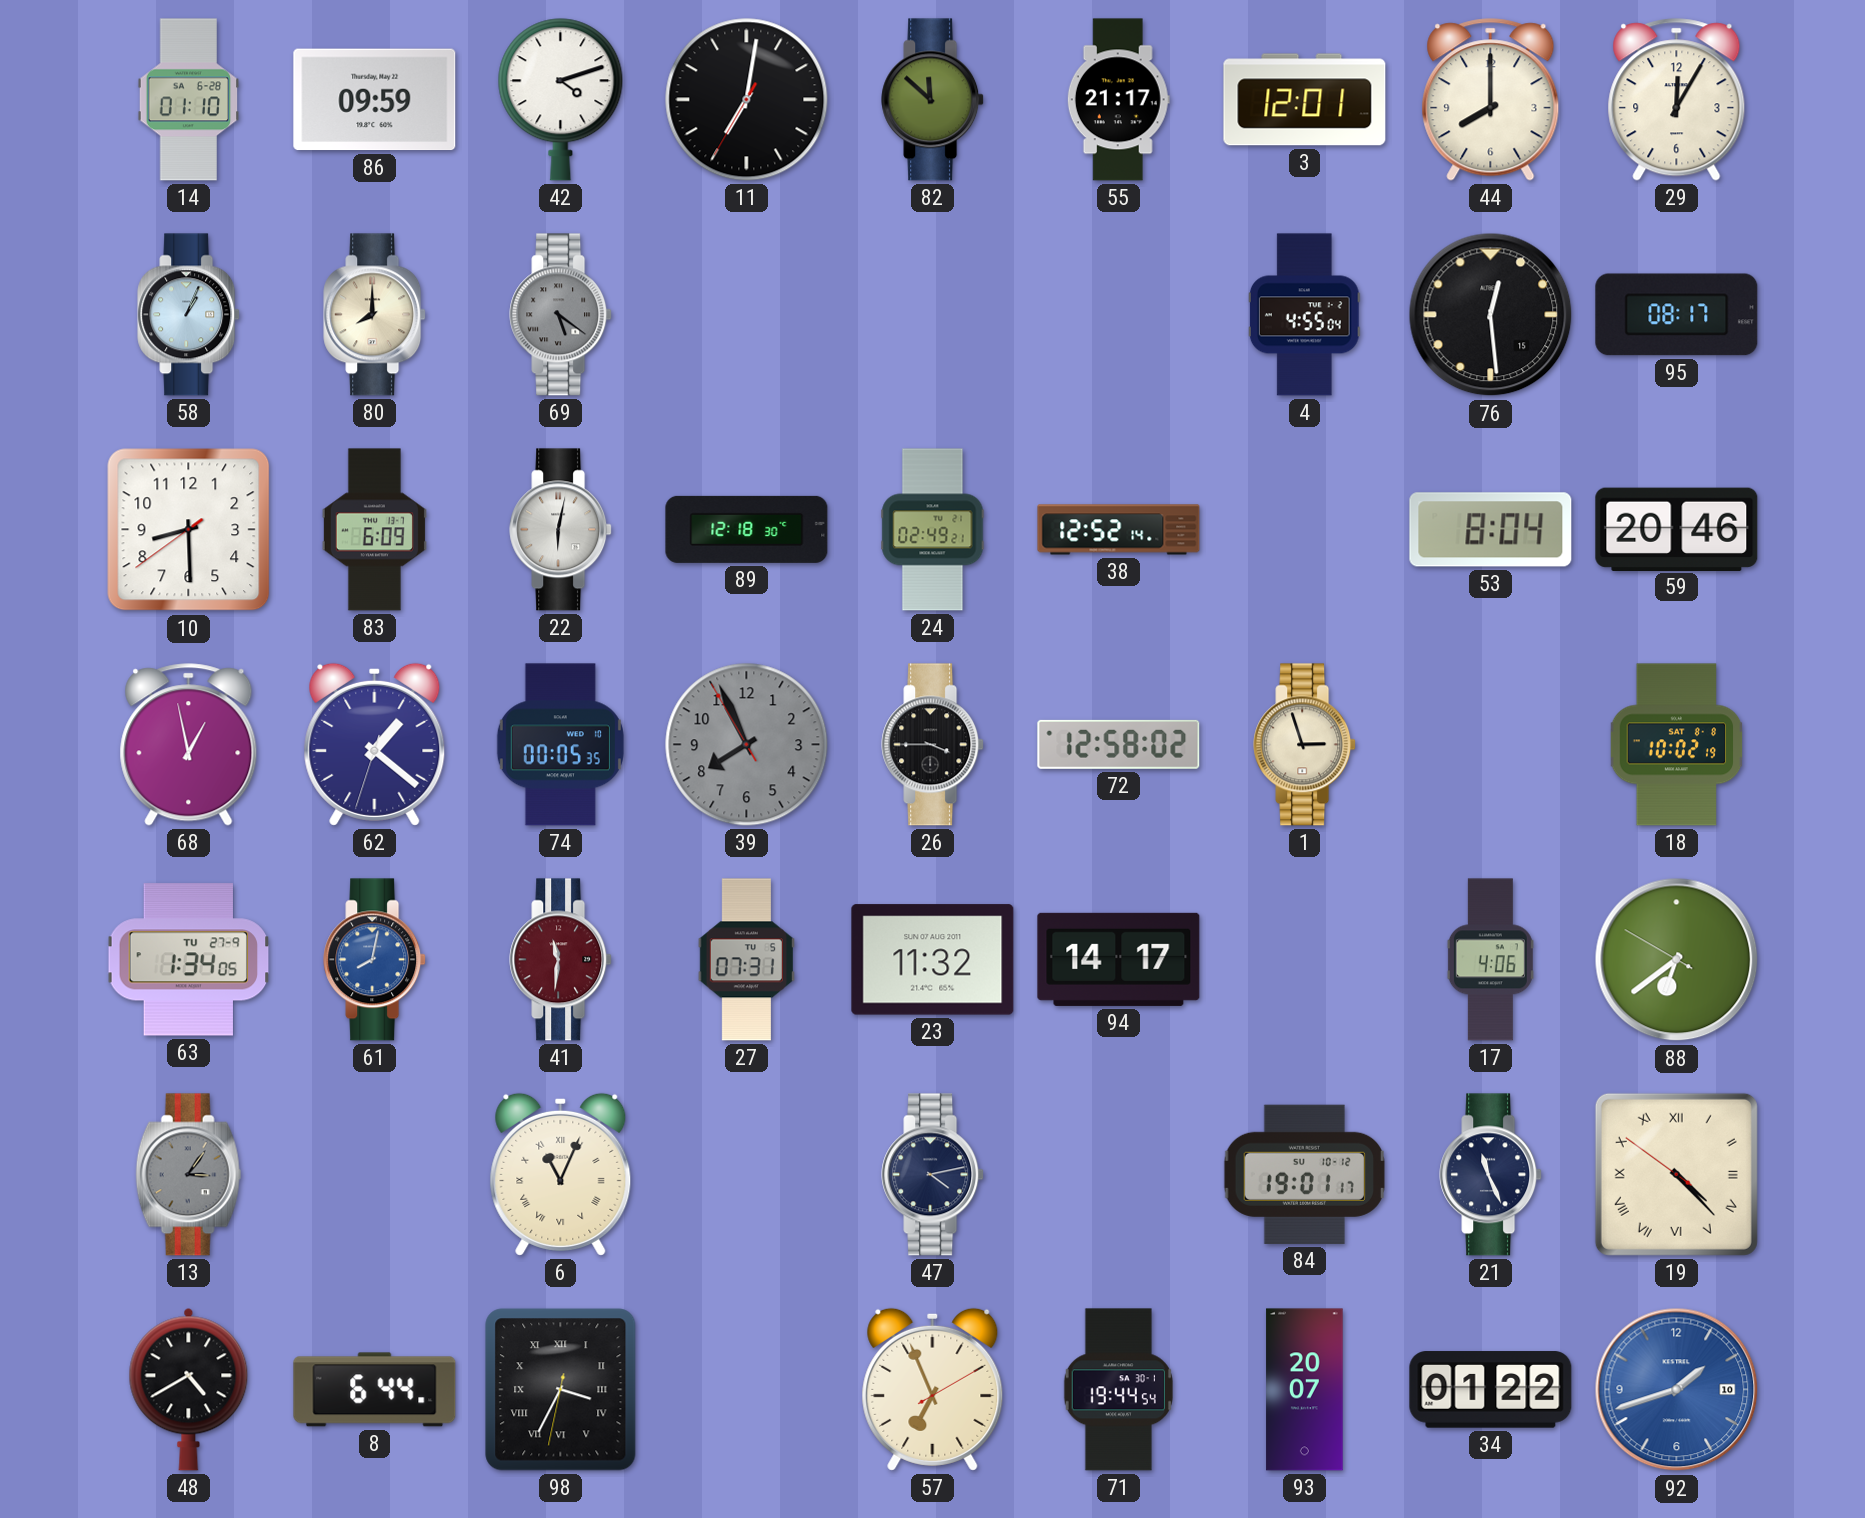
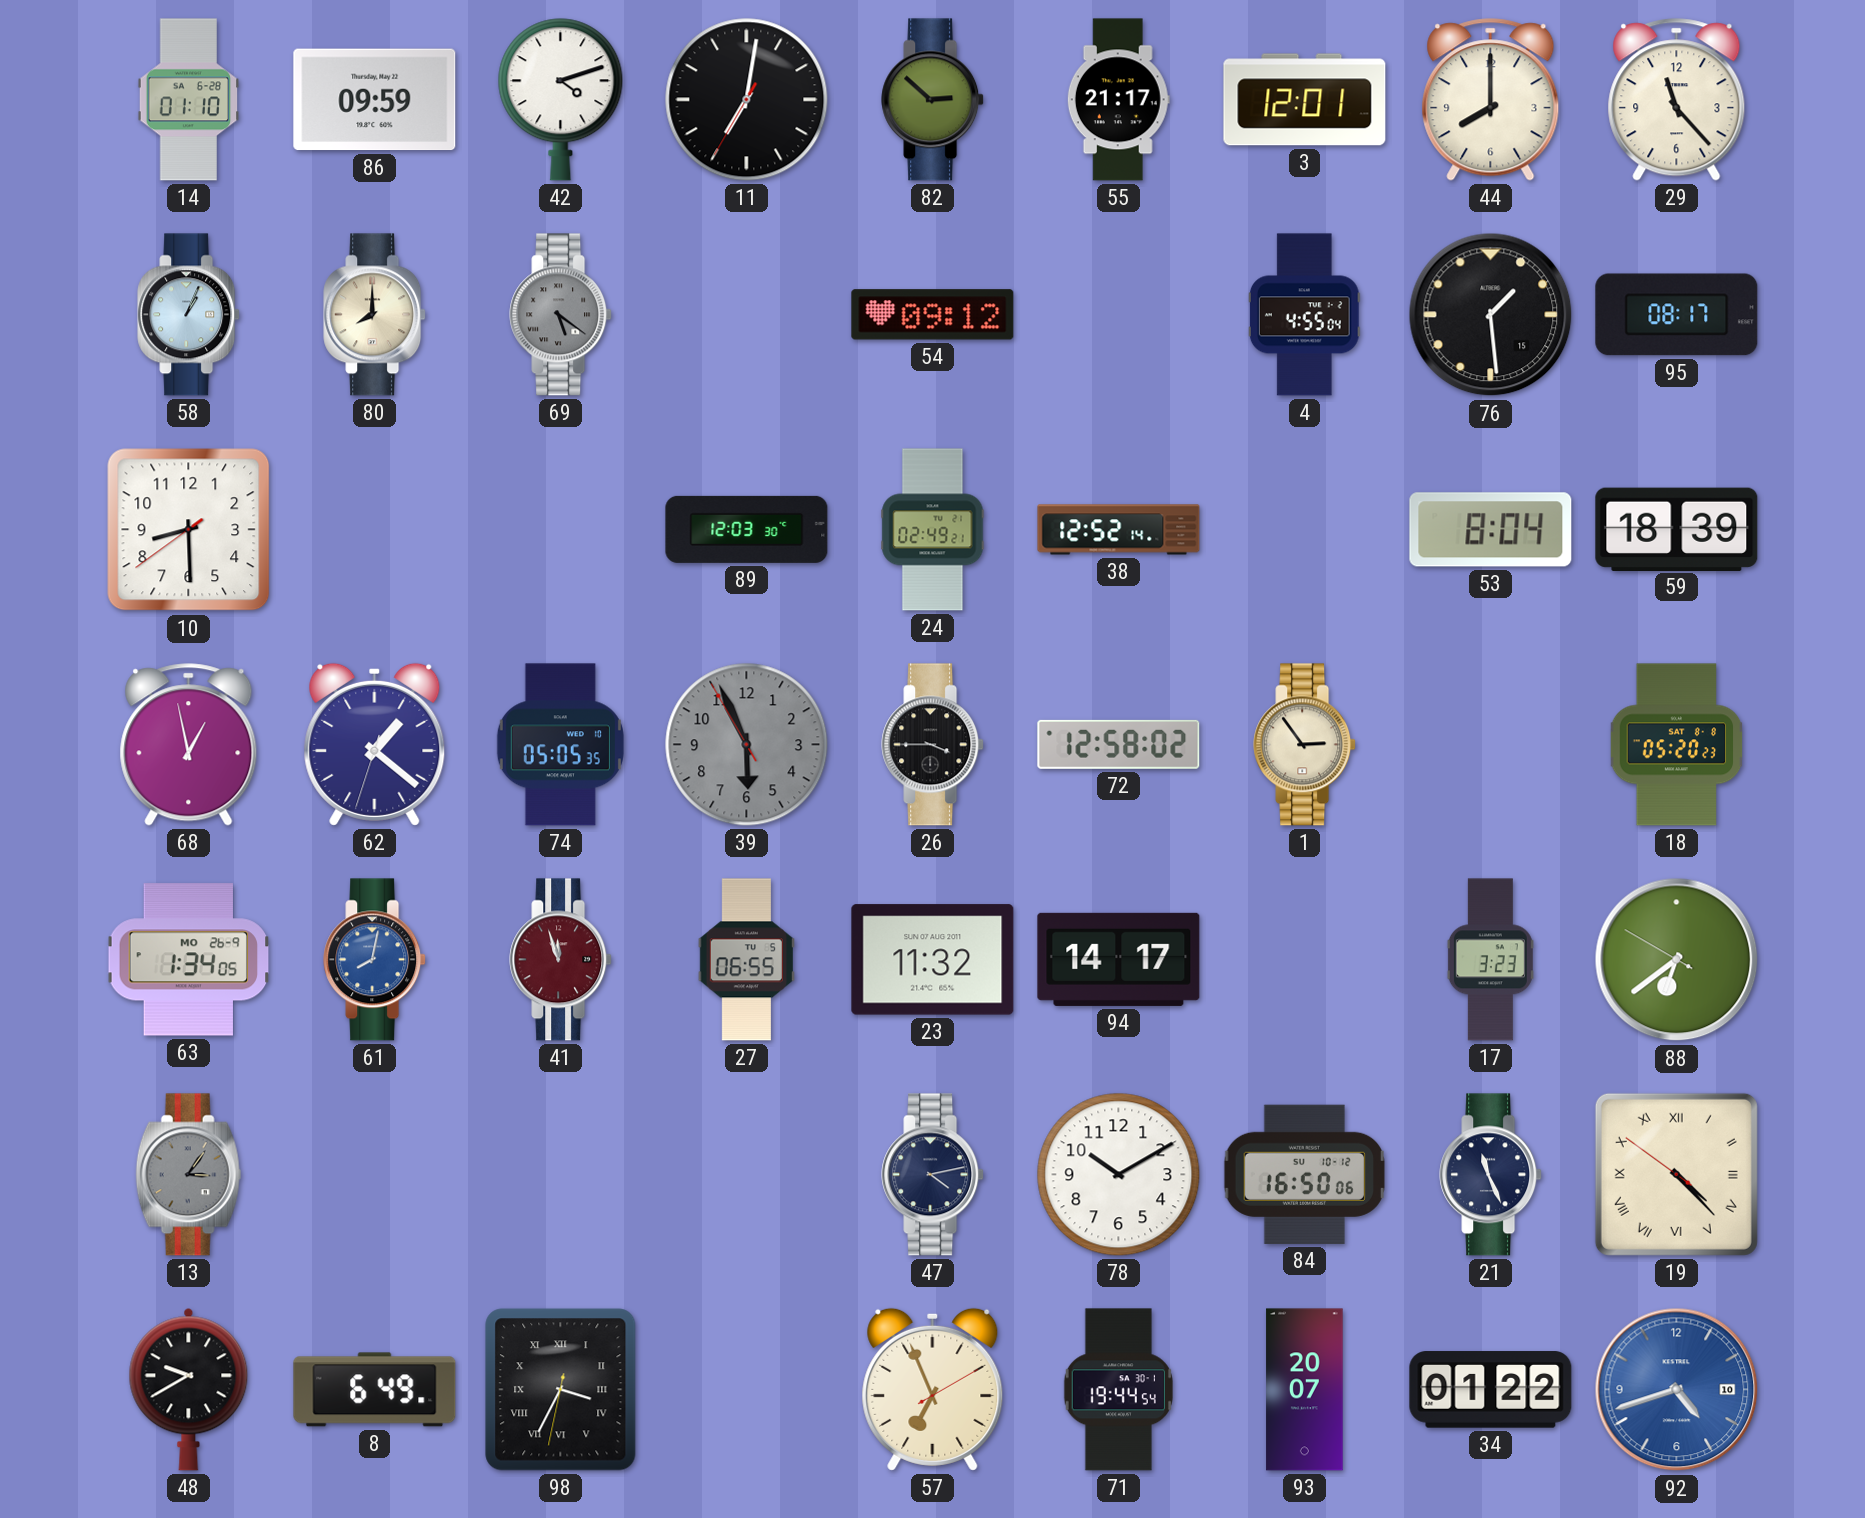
82: 11:52 -> 2:52
29: 12:05 -> 11:23
54: none -> 09:12
76: 12:29 -> 1:29
83: 6:09 -> none
22: 6:02 -> none
89: 12:18 -> 12:03
59: 20:46 -> 18:39
74: 00:05 -> 05:05
39: 7:55 -> 5:55
1: 2:57 -> 2:54
18: 10:02 -> 05:20
63 date: TU 27-9 -> MO 26-9
41: 11:31 -> 11:57
27: 07:31 -> 06:55
17: 4:06 -> 3:23
6: 11:04 -> none
78: none -> 10:10
84: 19:01 -> 16:50
48: 4:40 -> 9:40
8: 6:44 -> 6:49
92: 1:42 -> 4:42
